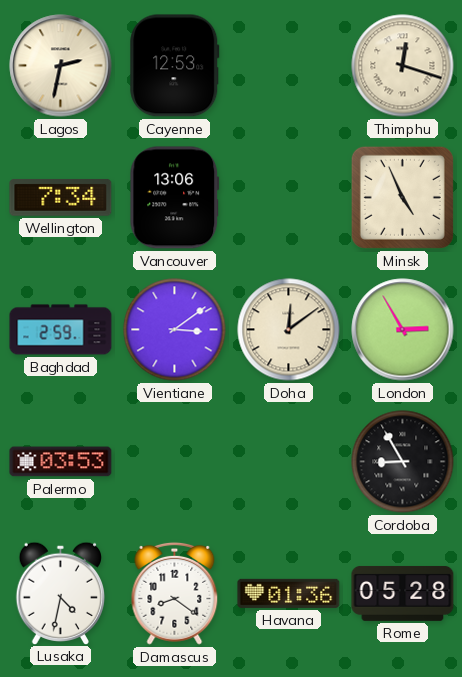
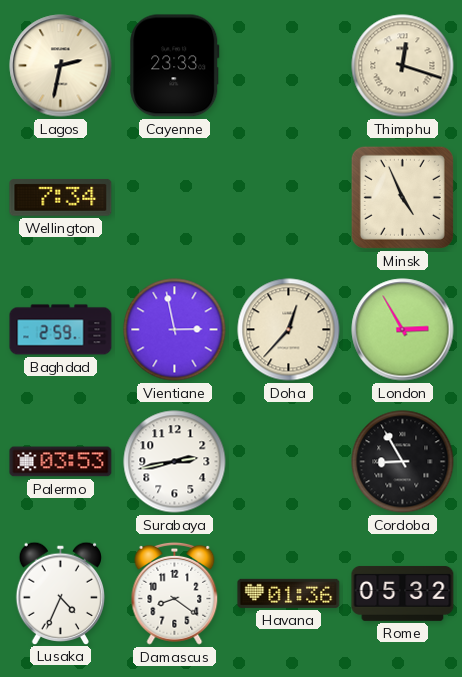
Cayenne: 12:53 -> 23:33
Vancouver: 13:06 -> none
Vientiane: 3:09 -> 2:58
Doha: 12:09 -> 12:37
Surabaya: none -> 2:43
Lusaka: 4:32 -> 4:34
Rome: 05:28 -> 05:32
